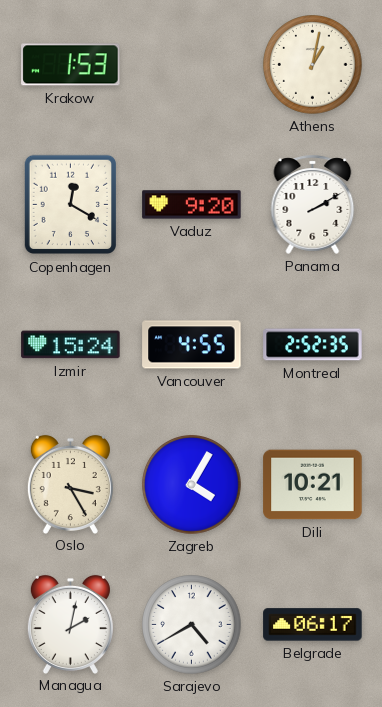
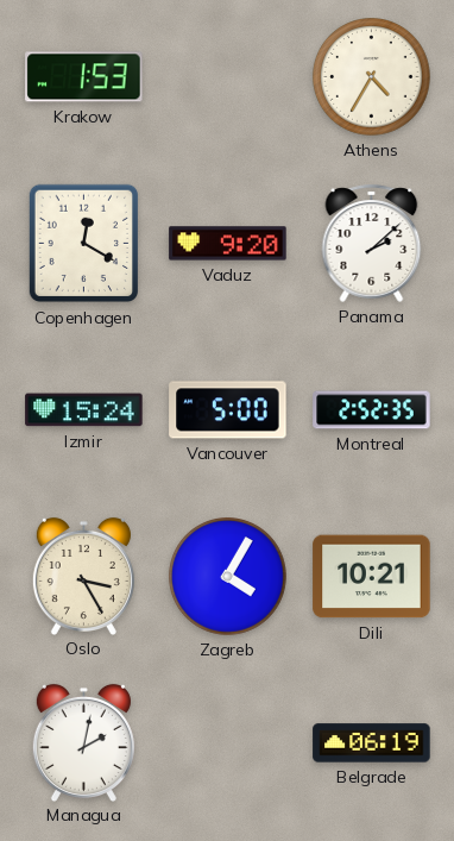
Athens: 1:02 -> 4:35
Panama: 2:10 -> 2:08
Vancouver: 4:55 -> 5:00
Sarajevo: 4:40 -> none
Belgrade: 06:17 -> 06:19
